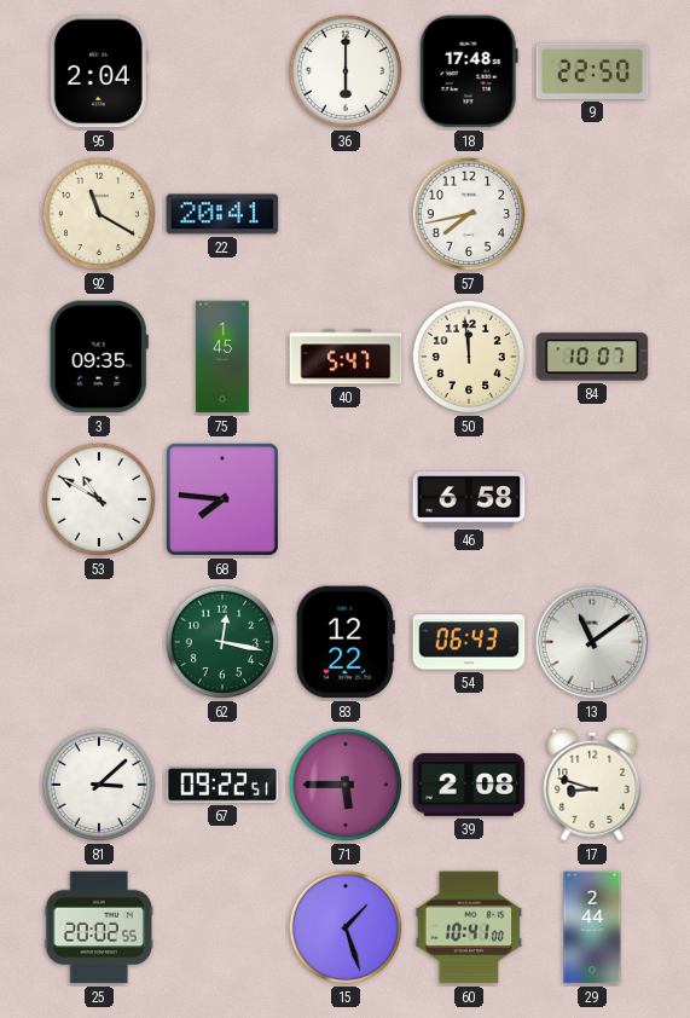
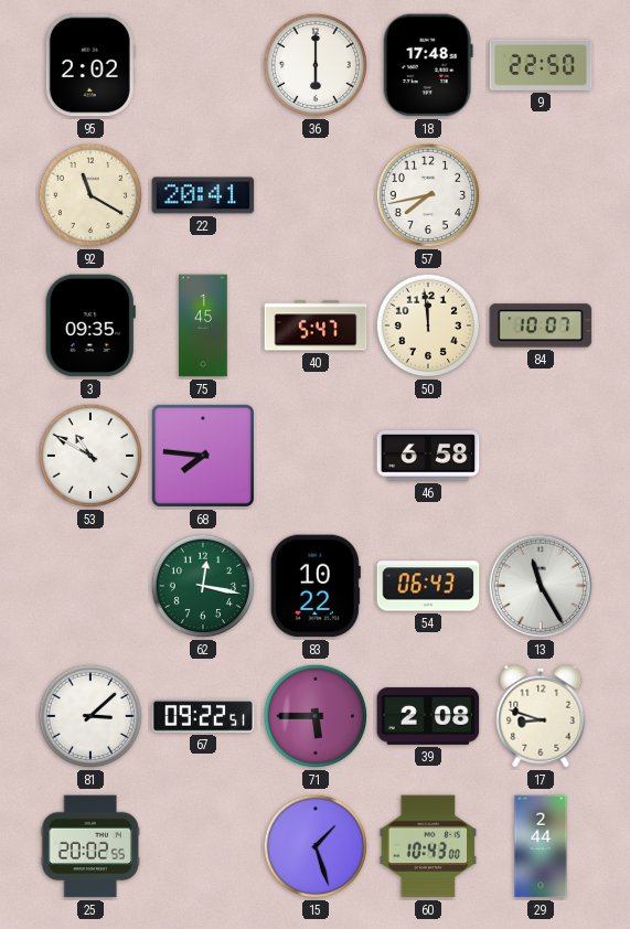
95: 2:04 -> 2:02
83: 12:22 -> 10:22
13: 11:09 -> 11:25
60: 10:41 -> 10:43
